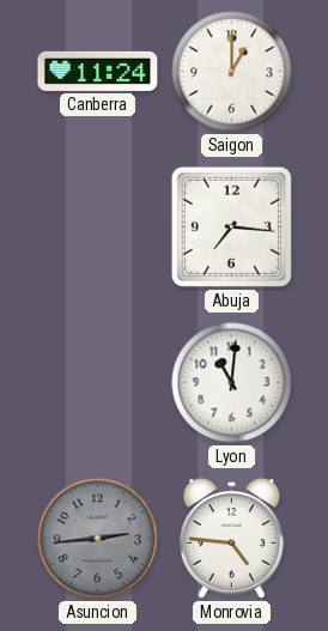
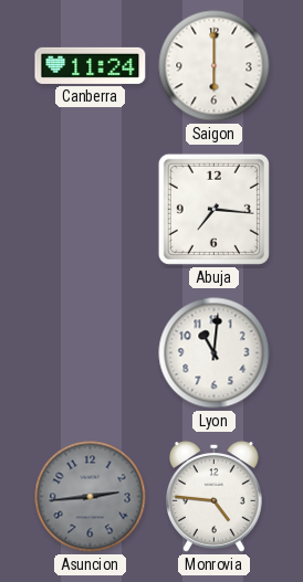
Saigon: 1:00 -> 6:00
